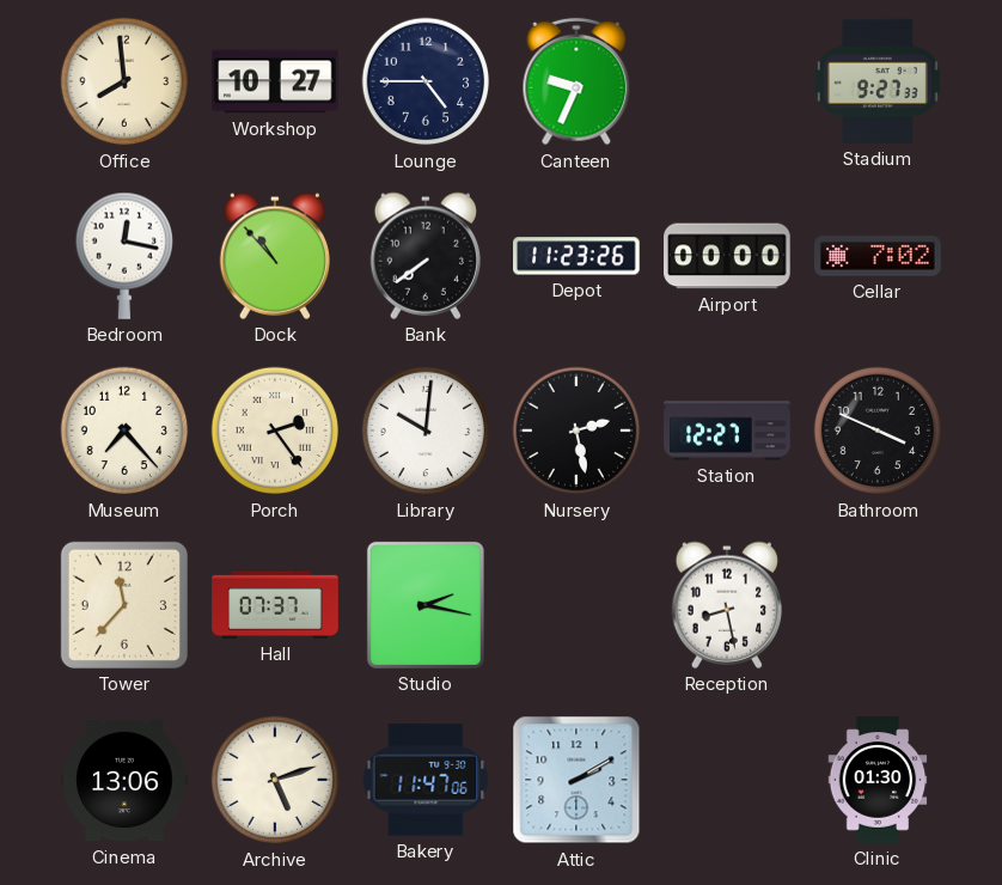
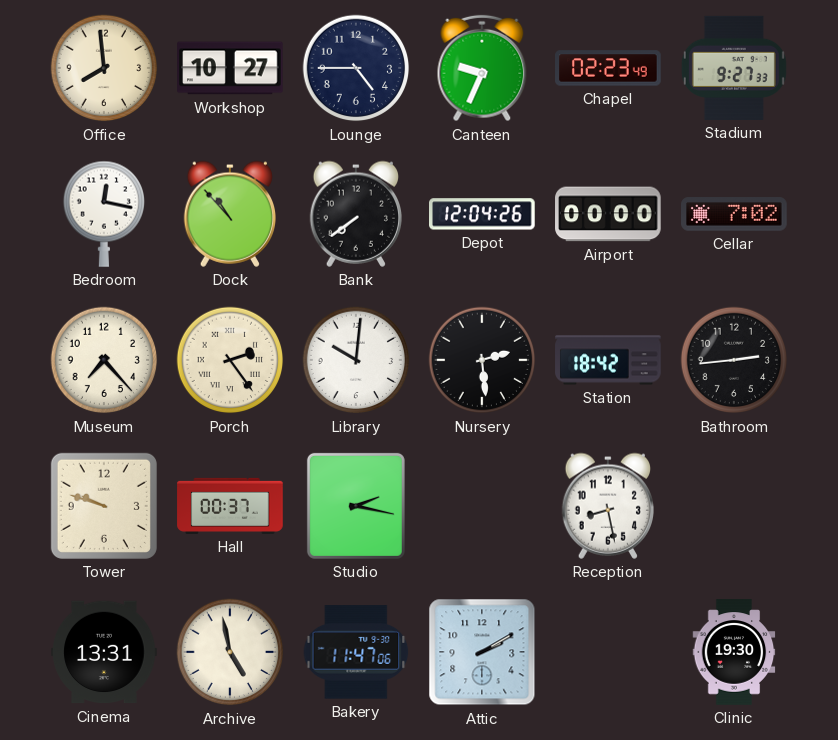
Chapel: none -> 02:23
Depot: 11:23 -> 12:04
Nursery: 2:28 -> 2:29
Station: 12:27 -> 18:42
Bathroom: 3:49 -> 2:44
Tower: 11:37 -> 9:48
Hall: 07:37 -> 00:37
Cinema: 13:06 -> 13:31
Archive: 5:12 -> 4:58
Clinic: 01:30 -> 19:30
